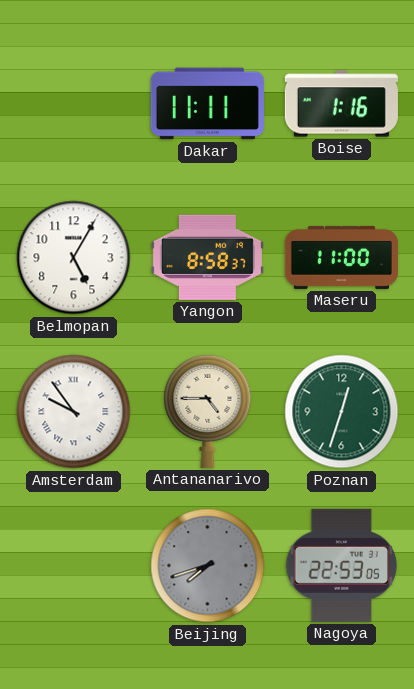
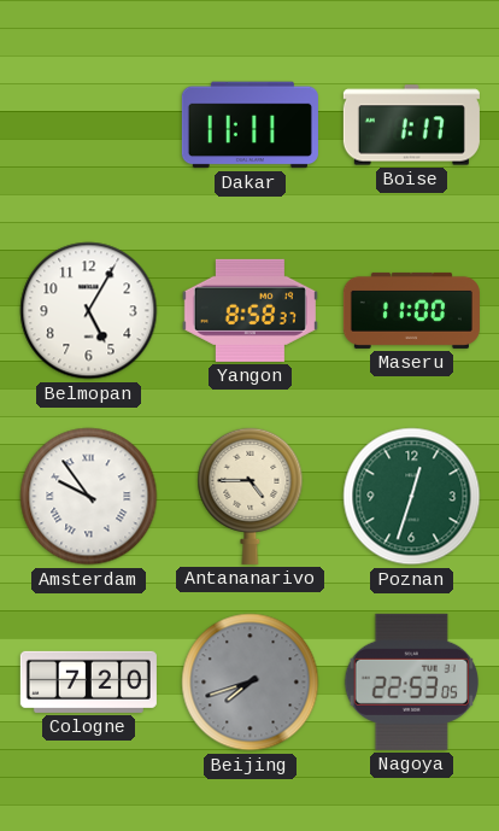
Boise: 1:16 -> 1:17
Cologne: none -> 7:20
